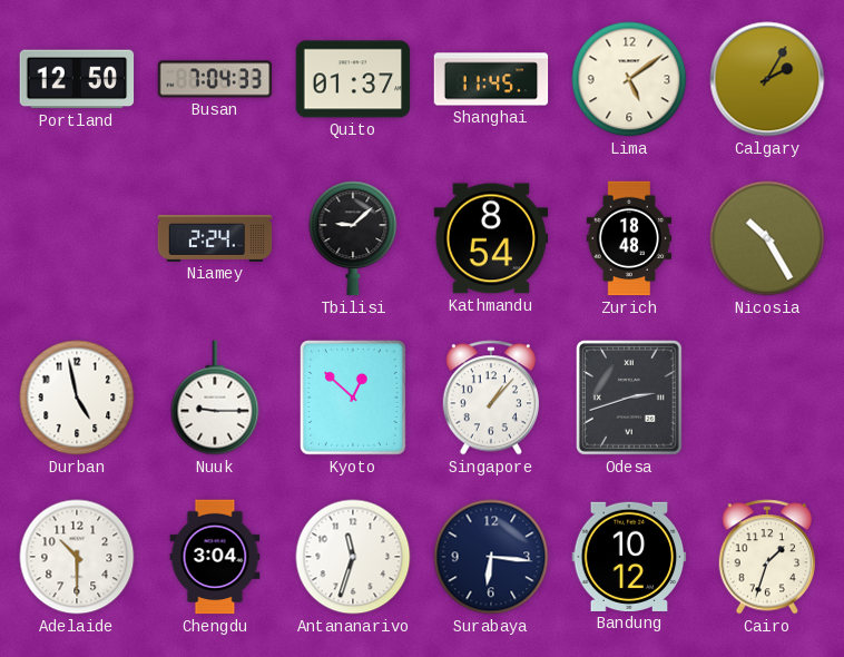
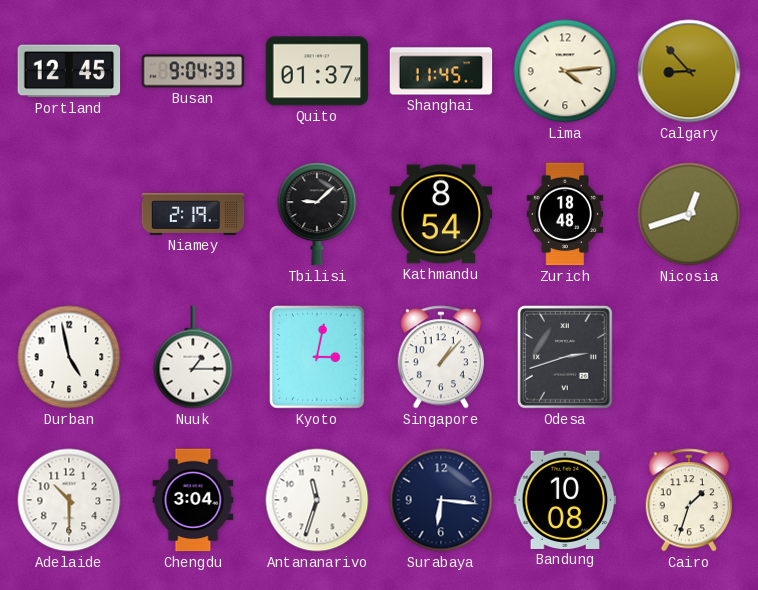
Portland: 12:50 -> 12:45
Busan: 7:04 -> 9:04
Lima: 5:09 -> 4:14
Calgary: 2:05 -> 8:53
Niamey: 2:24 -> 2:19
Nicosia: 10:25 -> 12:42
Nuuk: 9:15 -> 1:15
Kyoto: 12:52 -> 3:02
Bandung: 10:12 -> 10:08
